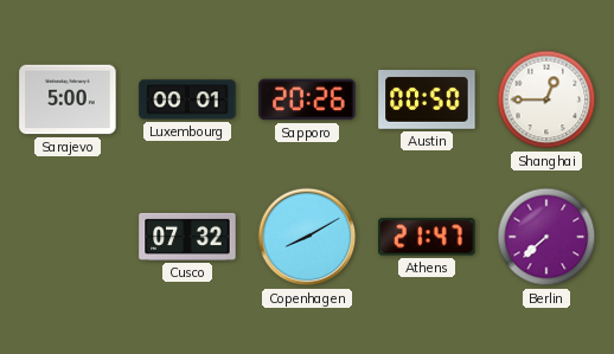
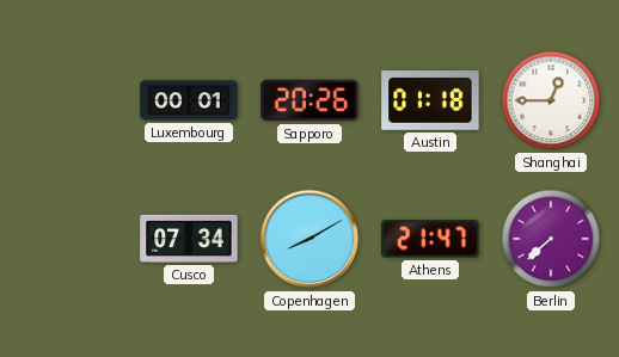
Sarajevo: 5:00 -> none
Austin: 00:50 -> 01:18
Cusco: 07:32 -> 07:34
